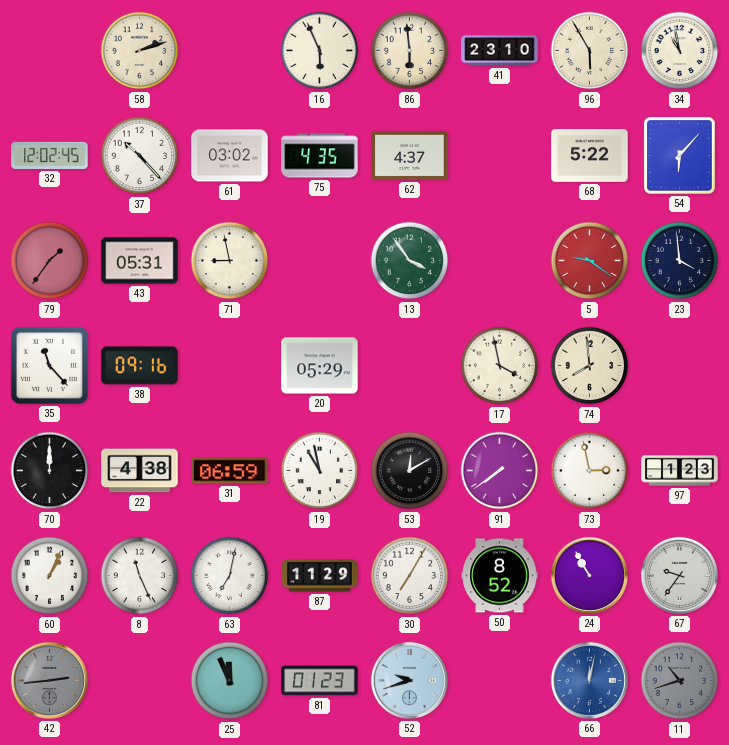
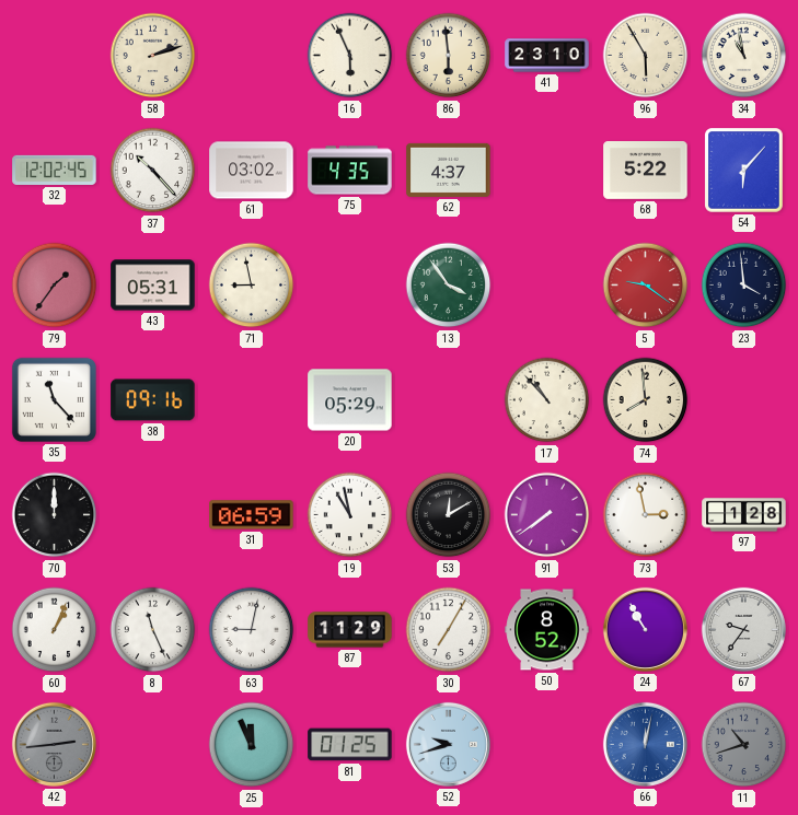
17: 3:58 -> 10:53
22: 4:38 -> none
97: 1:23 -> 1:28
63: 7:02 -> 9:02
81: 01:23 -> 01:25
